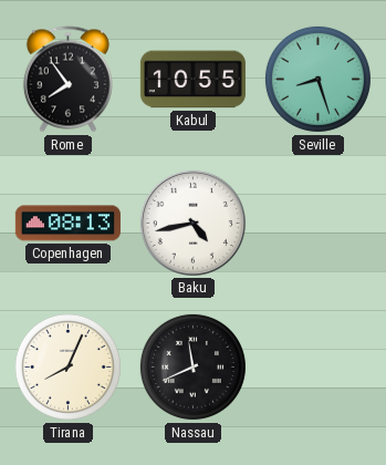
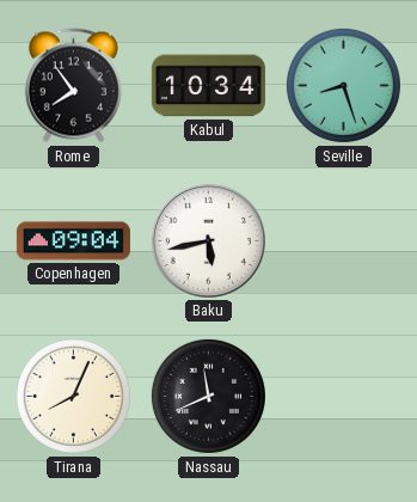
Kabul: 10:55 -> 10:34
Copenhagen: 08:13 -> 09:04
Baku: 4:43 -> 5:43
